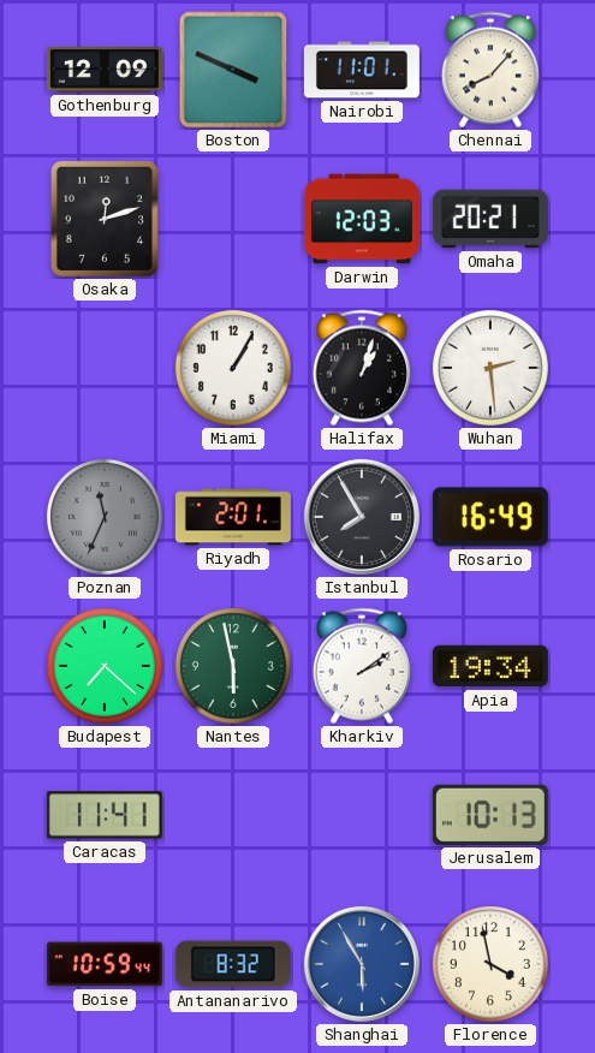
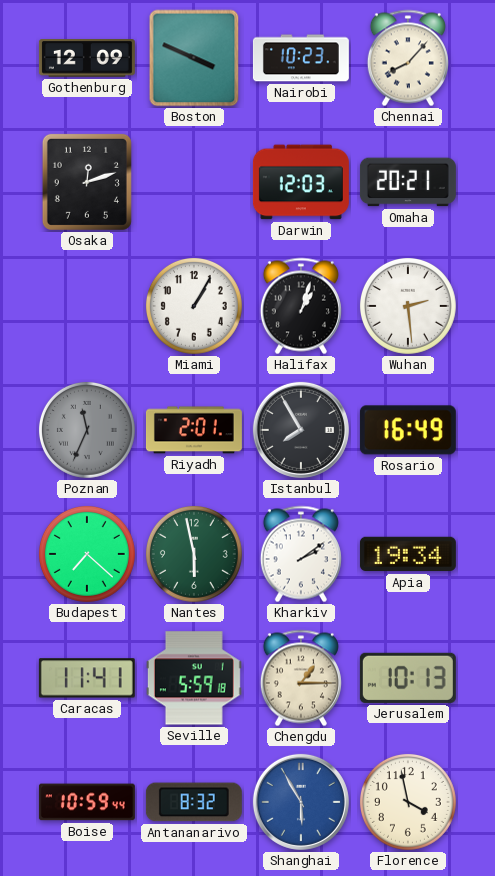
Nairobi: 11:01 -> 10:23
Seville: none -> 5:59
Chengdu: none -> 1:15
